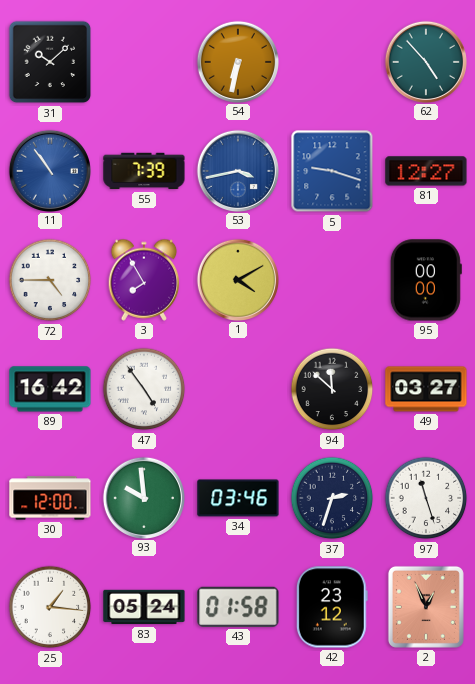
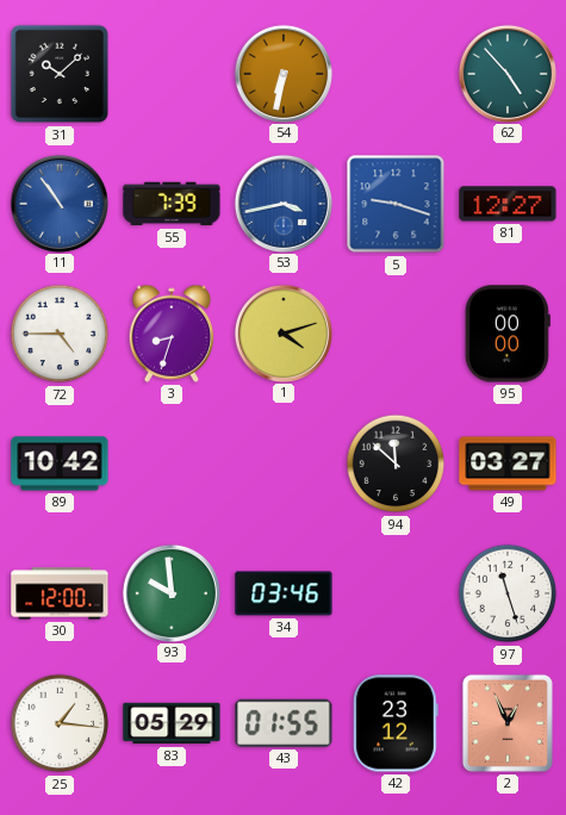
3: 7:55 -> 8:33
1: 4:10 -> 4:12
89: 16:42 -> 10:42
47: 4:54 -> none
37: 2:33 -> none
83: 05:24 -> 05:29
43: 01:58 -> 01:55
